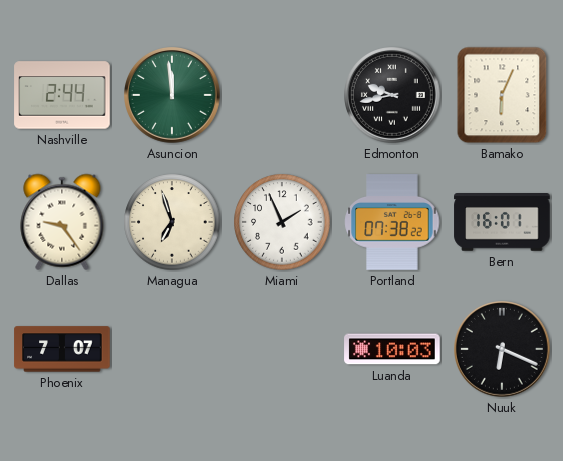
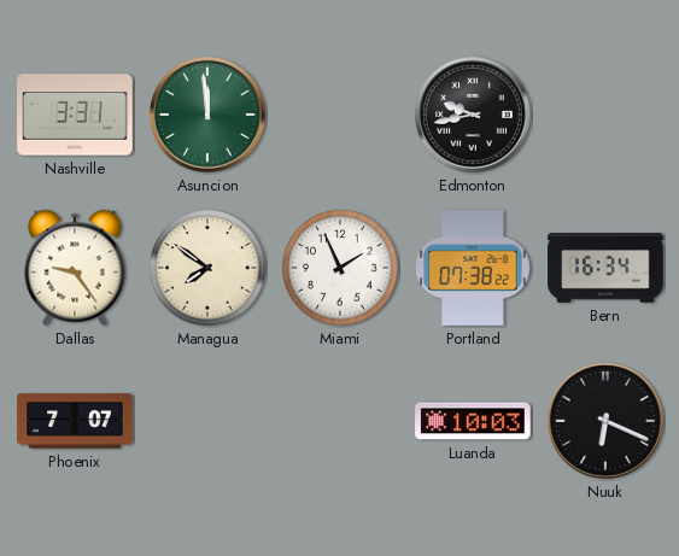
Nashville: 2:44 -> 3:31
Bamako: 6:04 -> none
Managua: 6:57 -> 7:51
Bern: 16:01 -> 16:34
